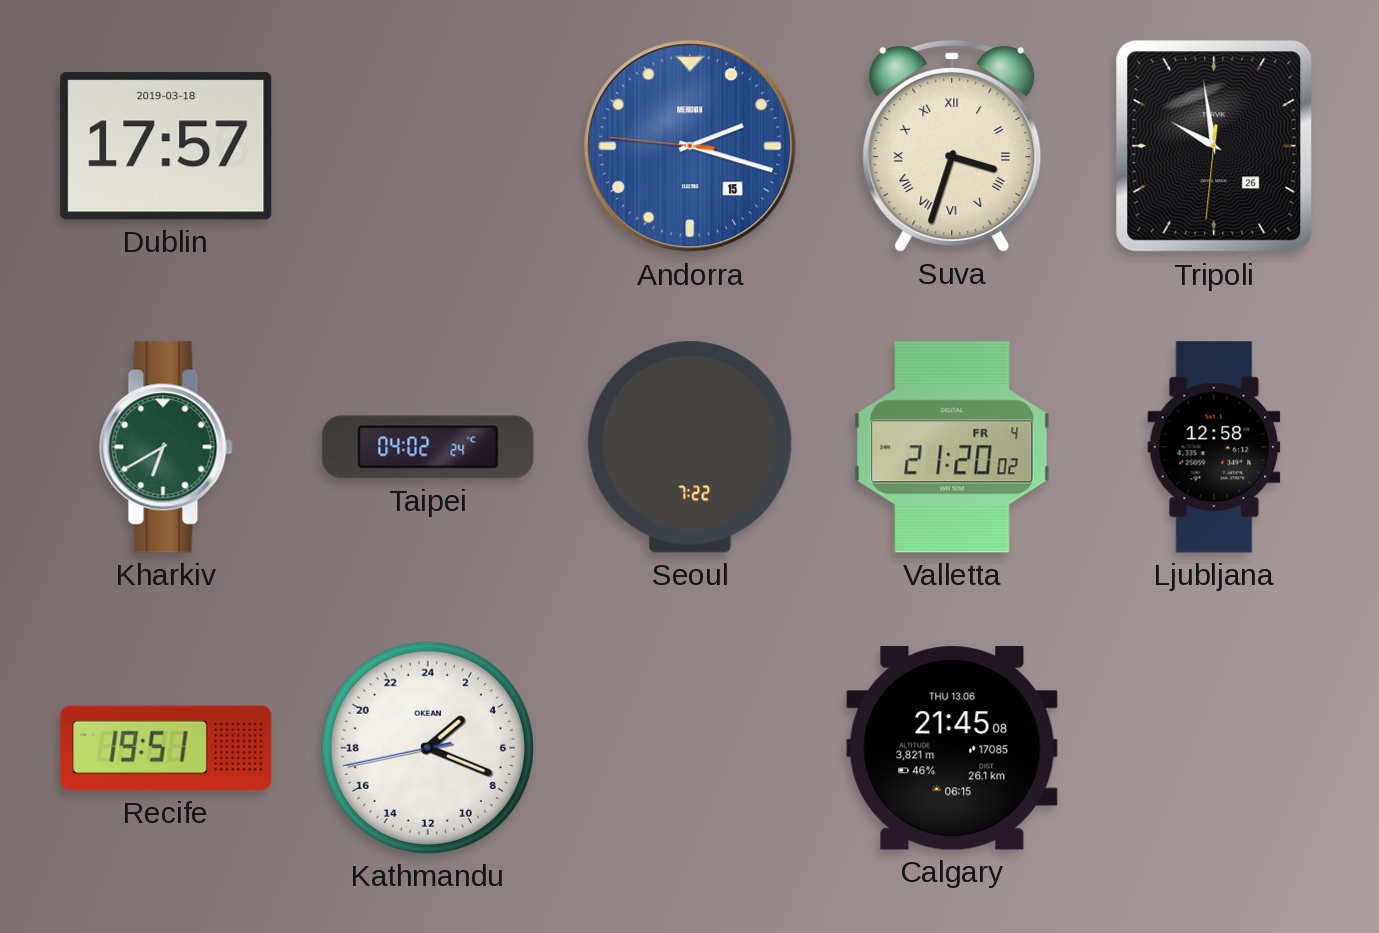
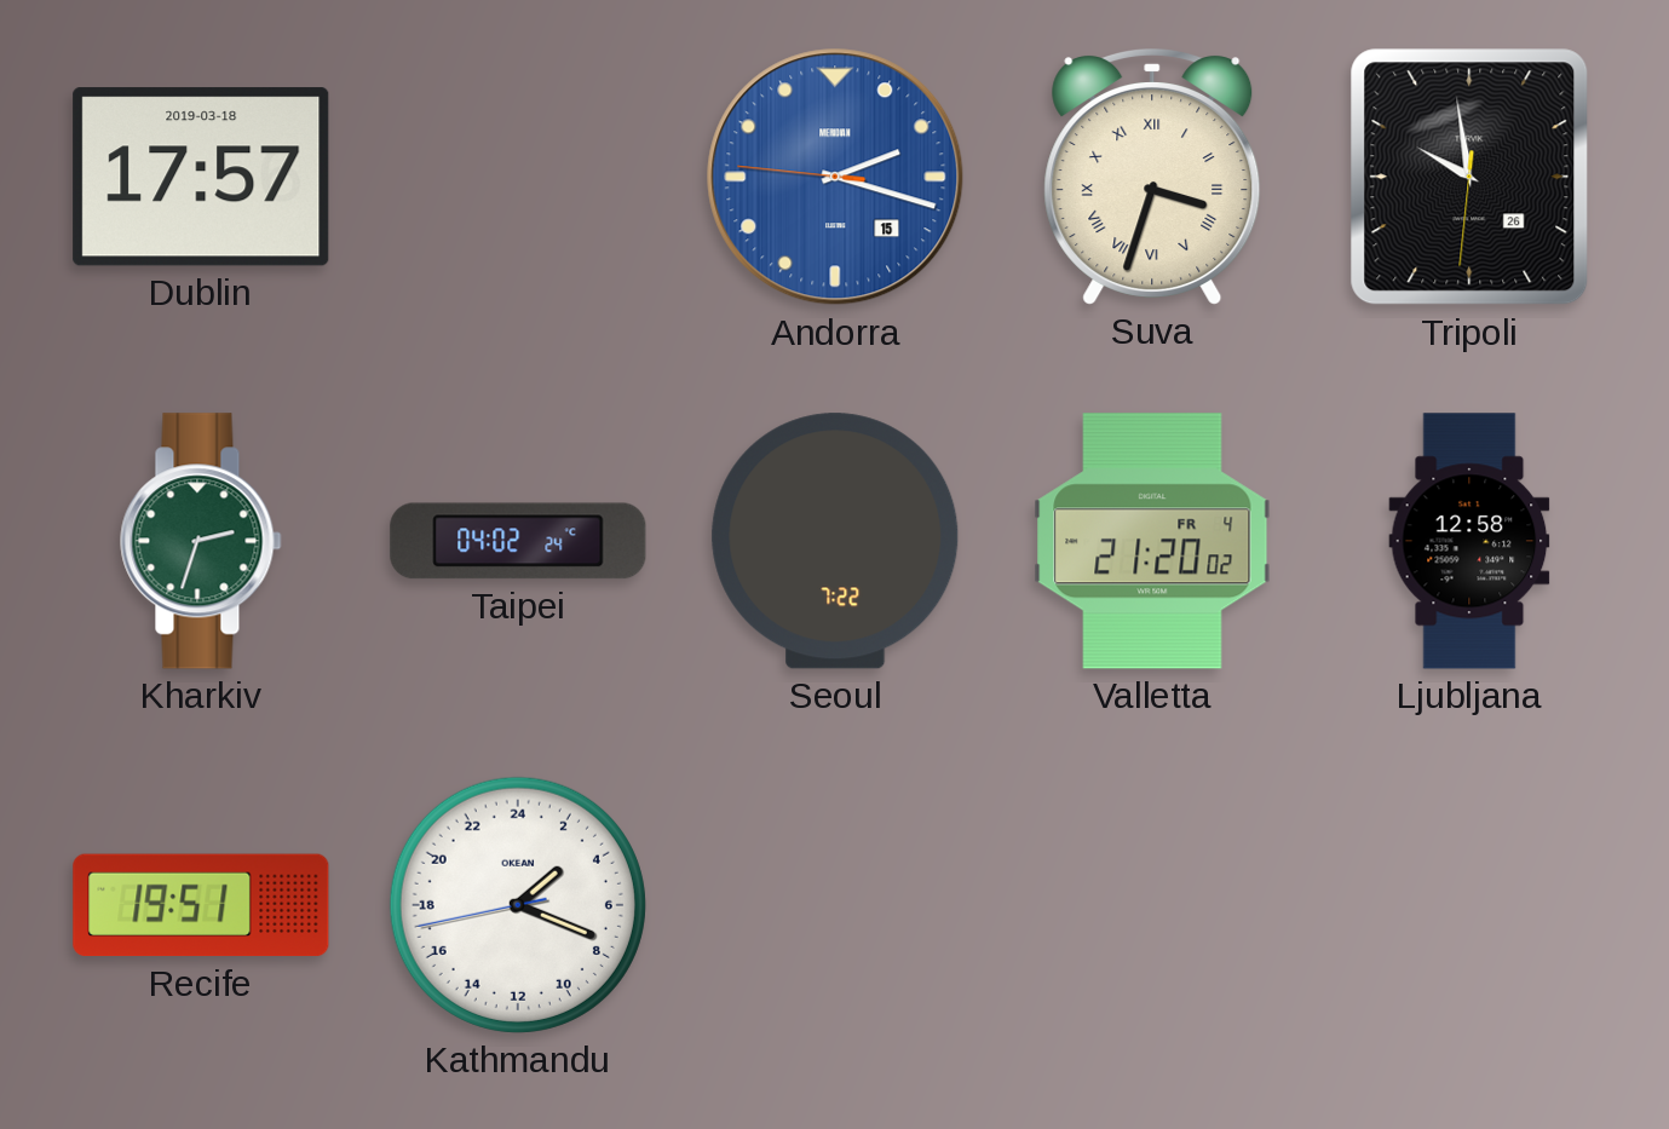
Kharkiv: 6:40 -> 2:33
Calgary: 21:45 -> none
